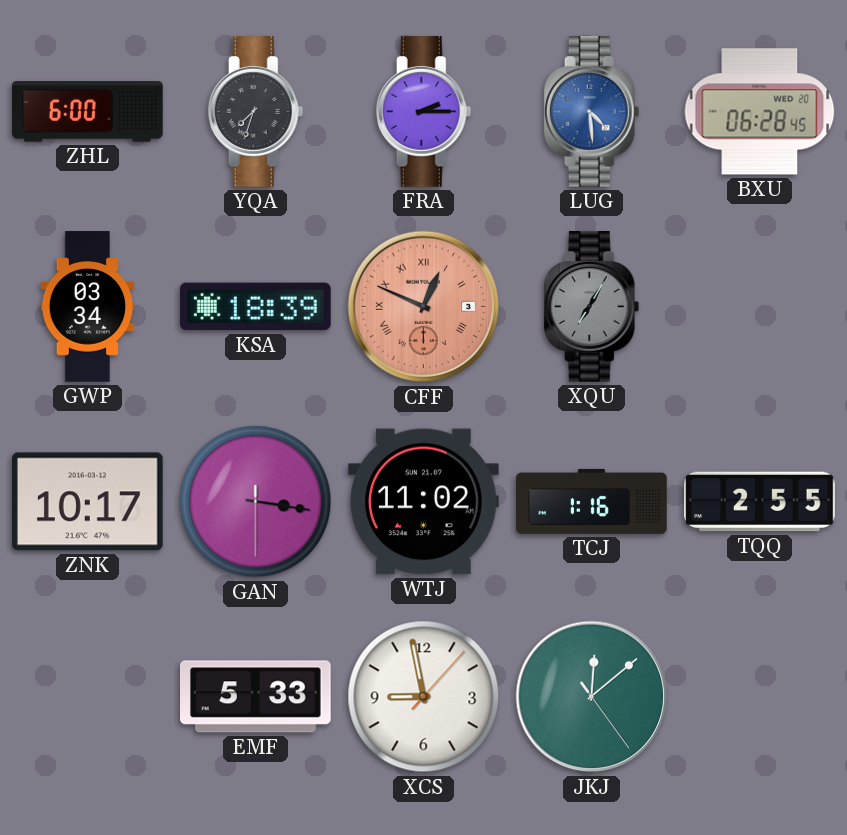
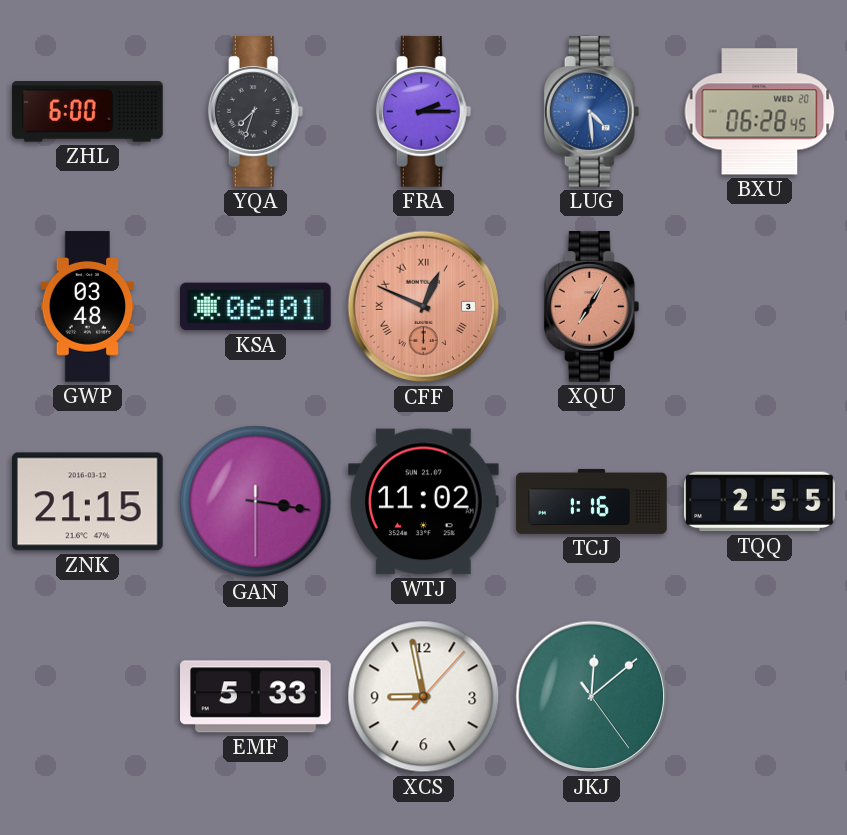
GWP: 03:34 -> 03:48
KSA: 18:39 -> 06:01
XQU dial: grey -> salmon
ZNK: 10:17 -> 21:15
